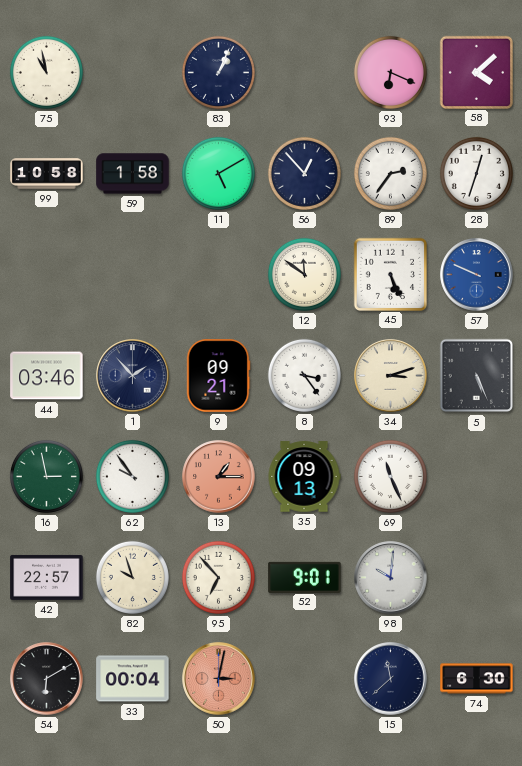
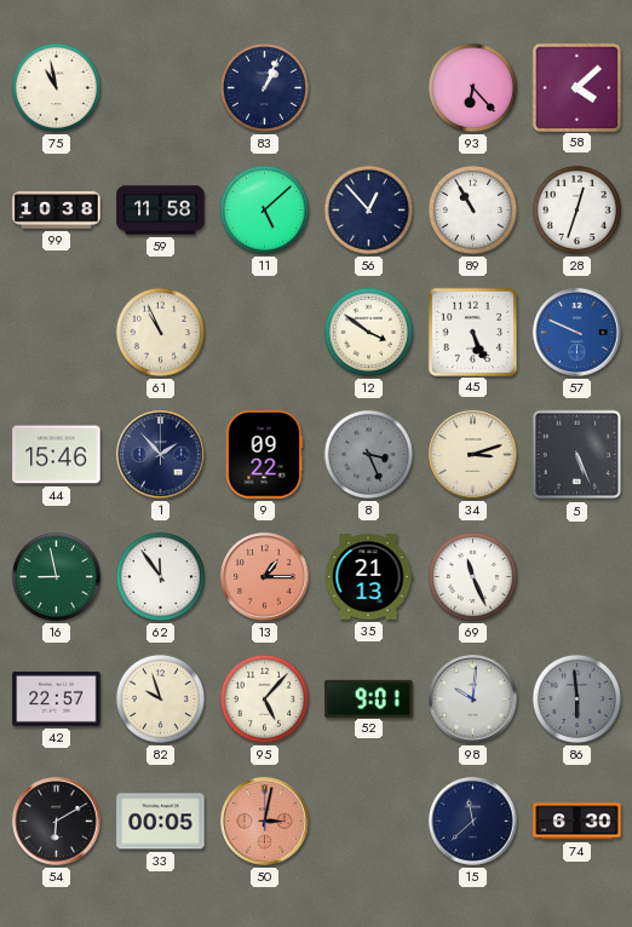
93: 6:19 -> 6:23
99: 10:58 -> 10:38
59: 1:58 -> 11:58
11: 5:10 -> 5:08
89: 2:36 -> 10:55
61: none -> 10:56
12: 11:51 -> 3:51
44: 03:46 -> 15:46
9: 09:21 -> 09:22
8: 3:24 -> 3:26
8 dial: white -> grey
16: 2:58 -> 8:58
62: 9:54 -> 11:54
35: 09:13 -> 21:13
95: 6:53 -> 5:07
86: none -> 5:59
33: 00:04 -> 00:05
